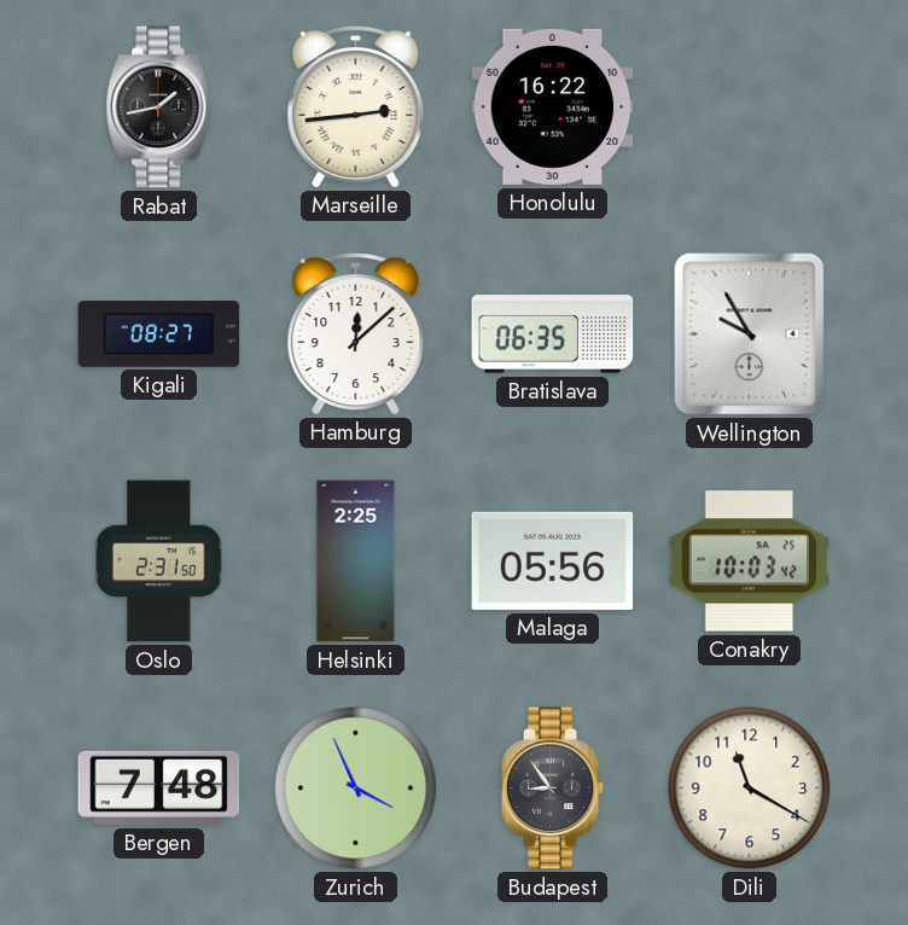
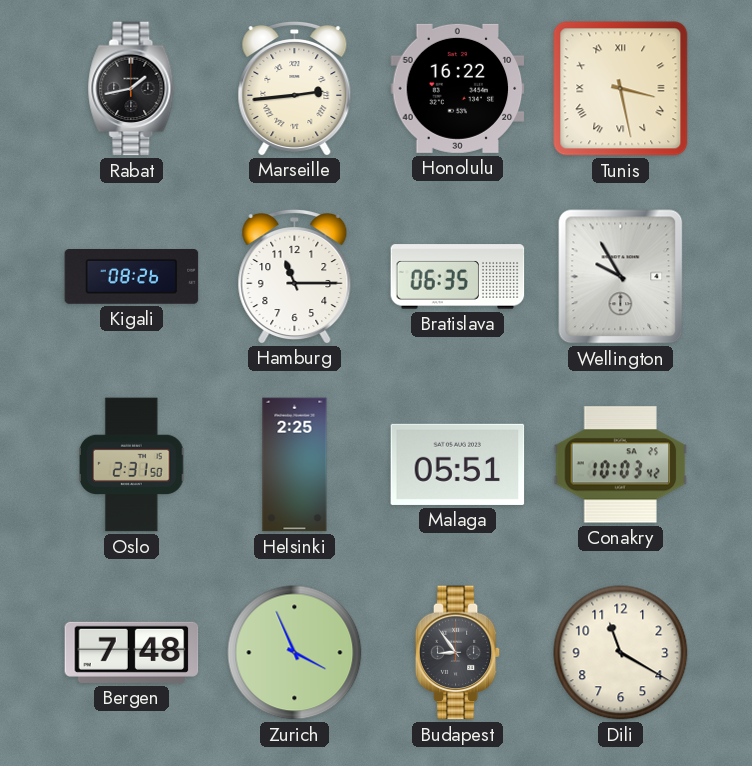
Tunis: none -> 3:28
Kigali: 08:27 -> 08:26
Hamburg: 12:08 -> 11:15
Malaga: 05:56 -> 05:51
